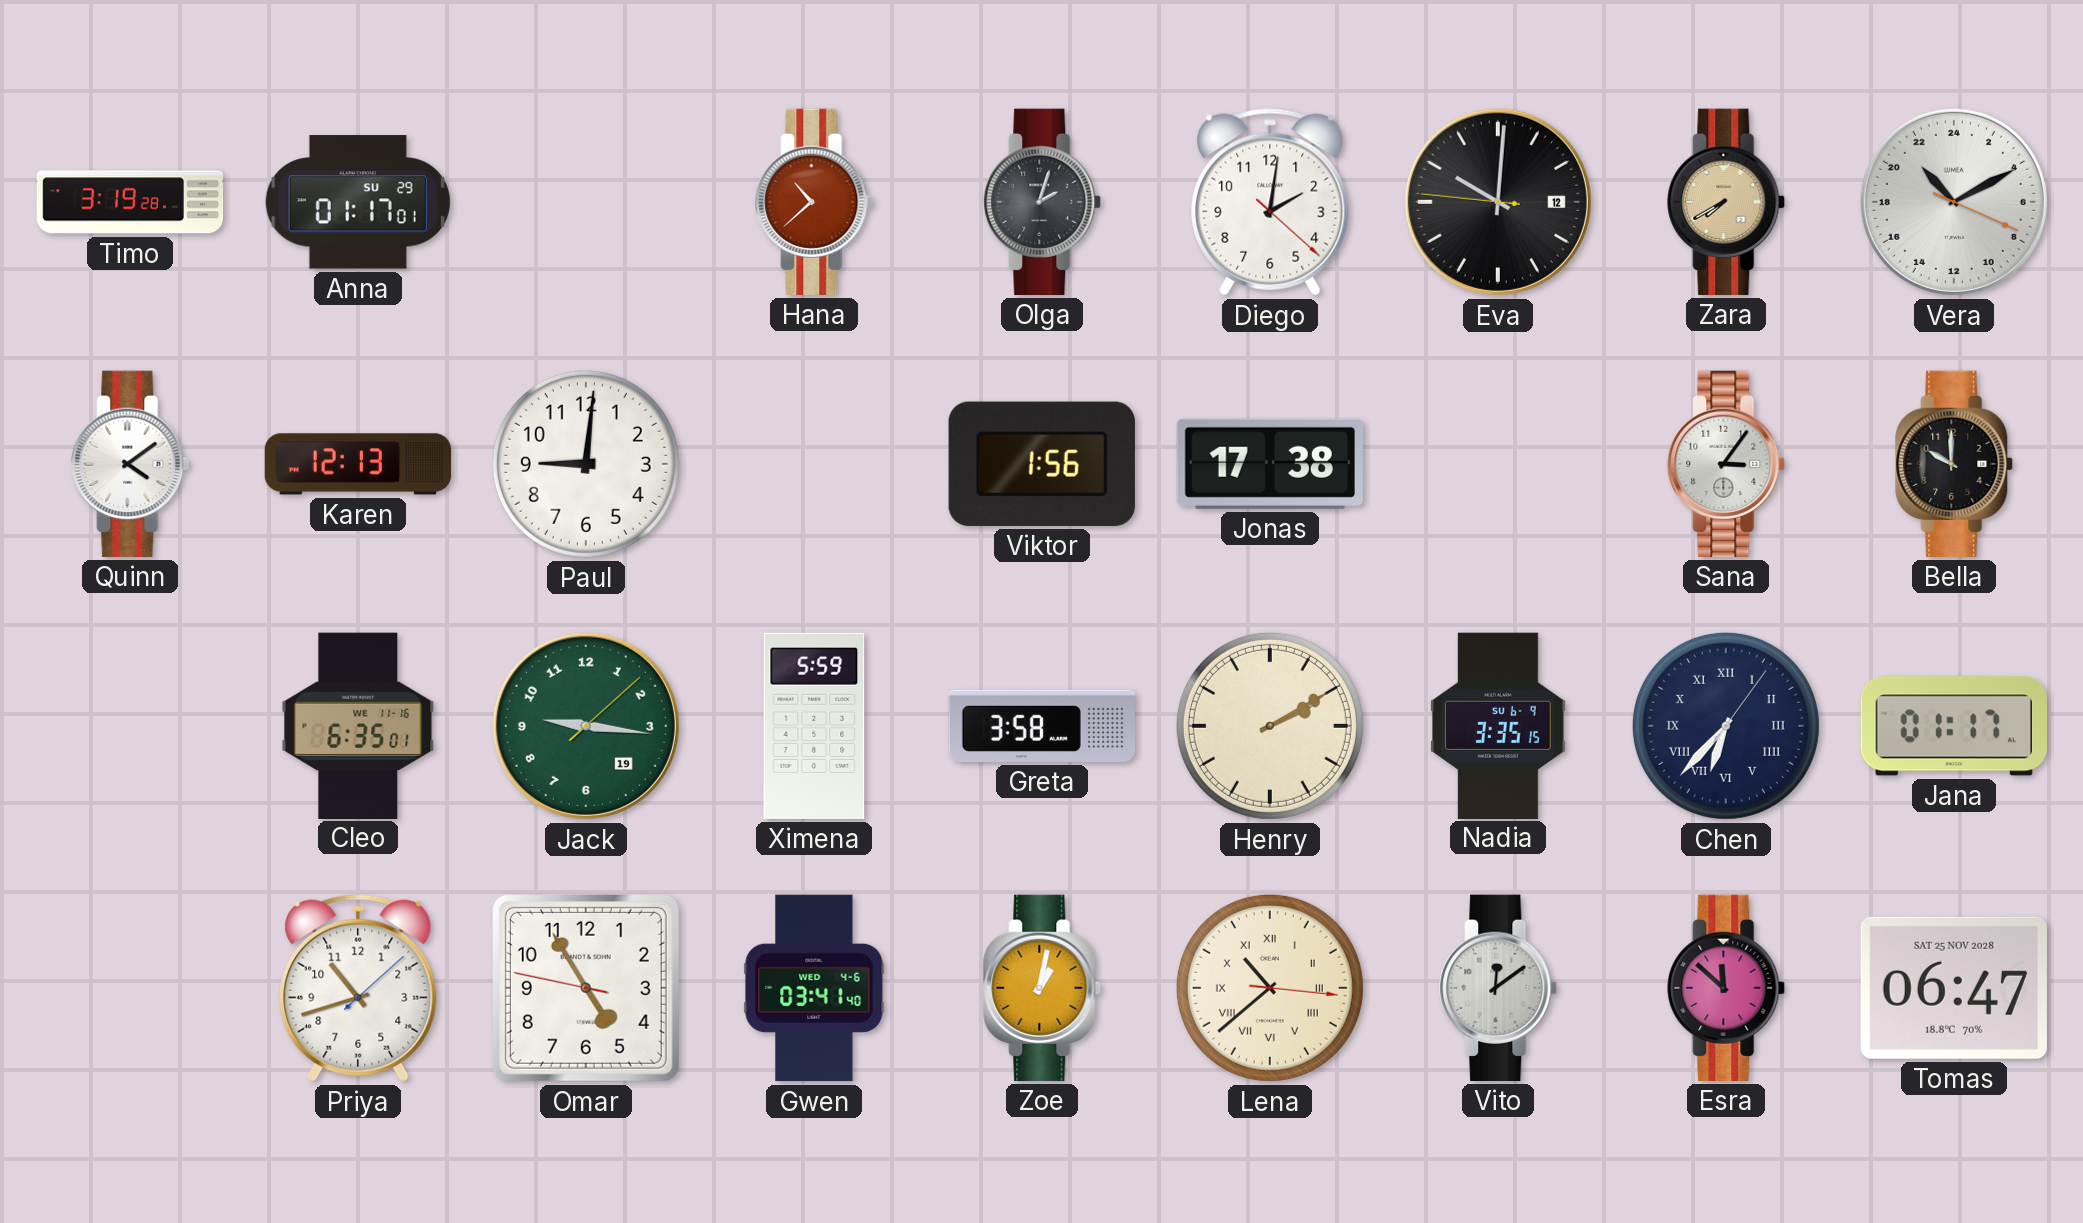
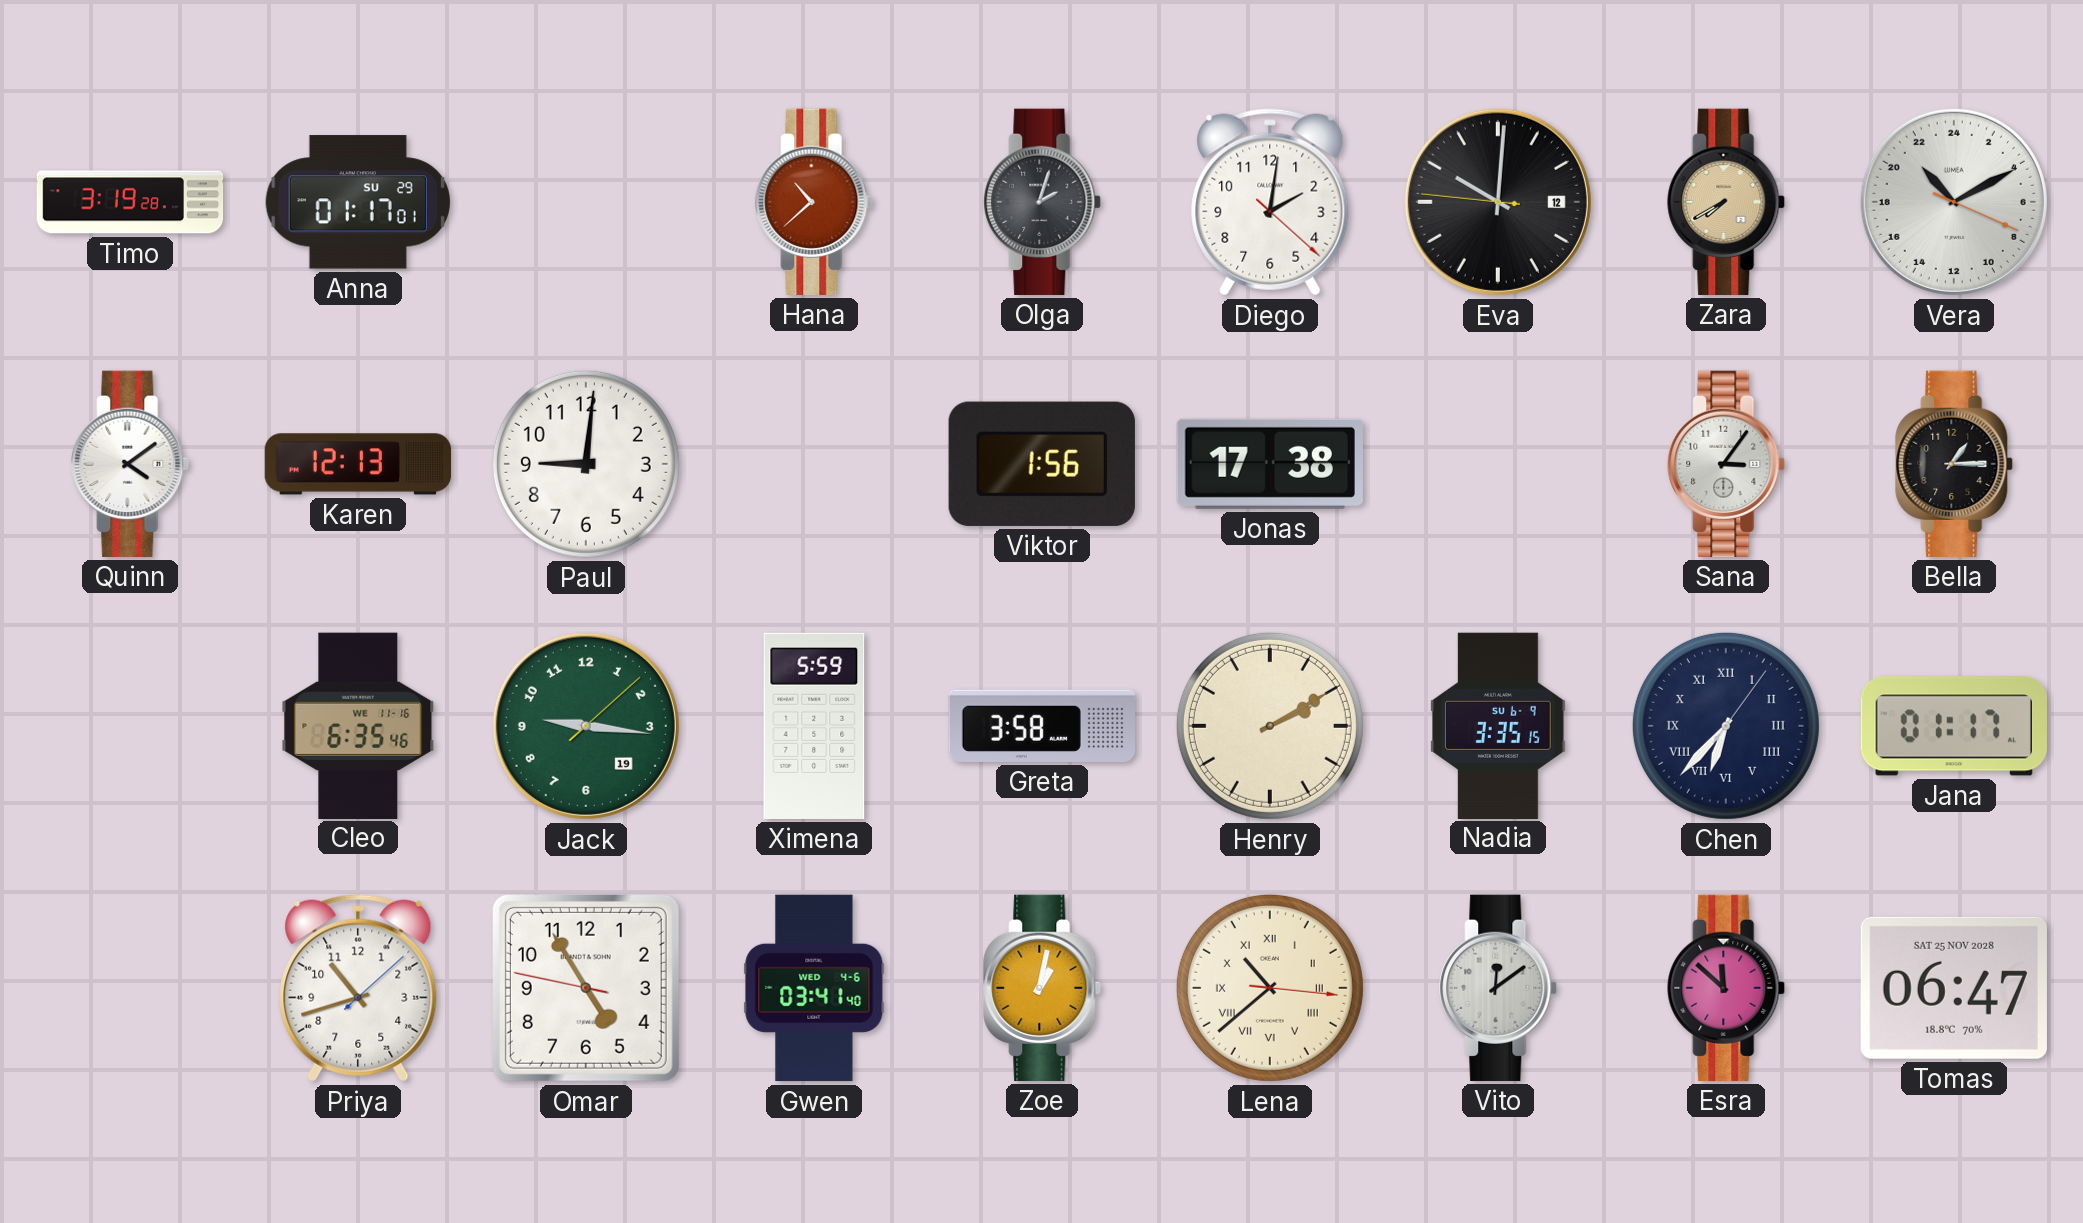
Bella: 10:00 -> 1:15
Cleo: 6:35:01 -> 6:35:46
